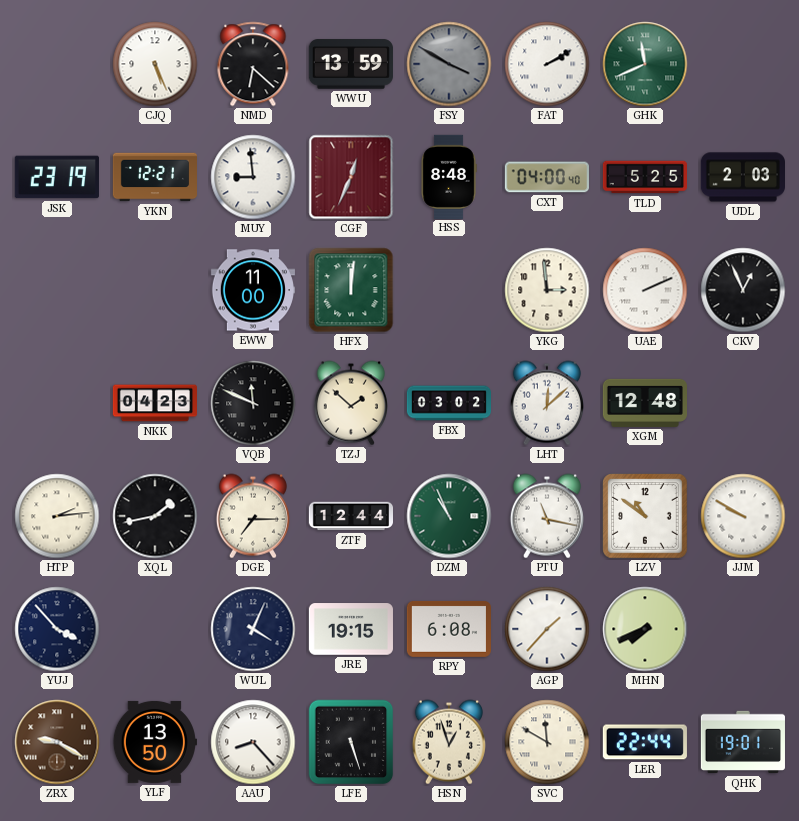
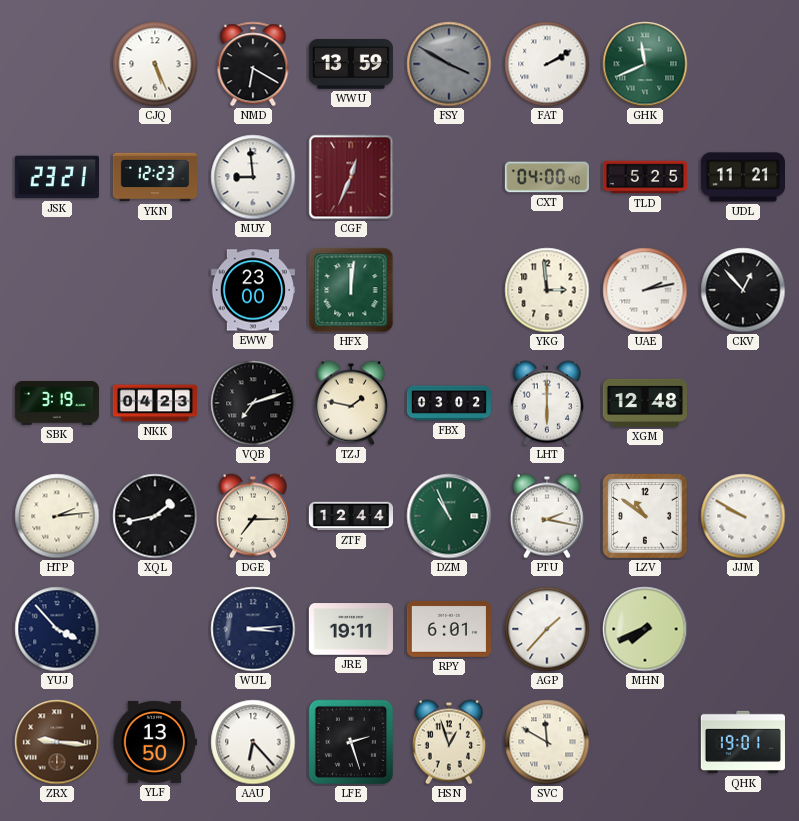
NMD: 6:22 -> 6:20
JSK: 23:19 -> 23:21
YKN: 12:21 -> 12:23
HSS: 8:48 -> none
UDL: 2:03 -> 11:21
EWW: 11:00 -> 23:00
UAE: 2:11 -> 2:13
CKV: 12:56 -> 12:53
SBK: none -> 3:19
VQB: 11:49 -> 7:12
TZJ: 1:52 -> 1:47
LHT: 12:08 -> 6:00
PTU: 11:17 -> 2:17
WUL: 4:04 -> 3:14
JRE: 19:15 -> 19:11
RPY: 6:08 -> 6:01
ZRX: 9:20 -> 9:16
AAU: 8:23 -> 6:23
LFE: 5:27 -> 2:27
LER: 22:44 -> none
